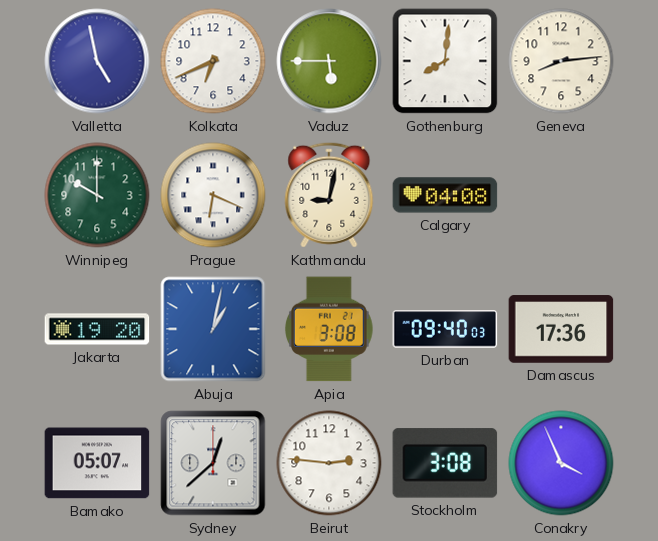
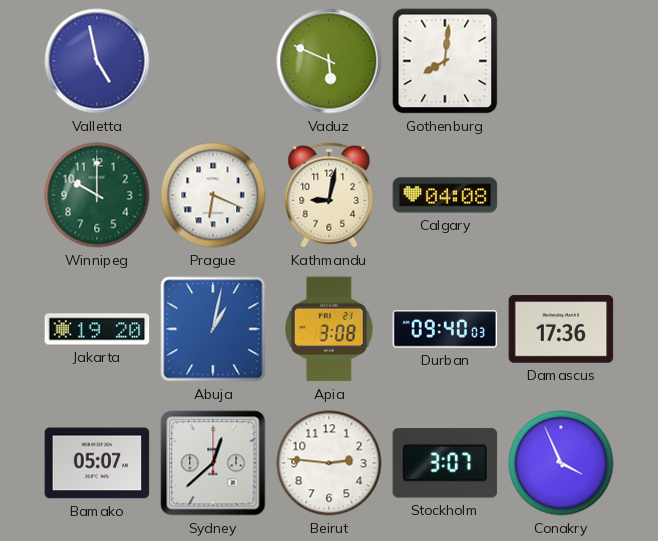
Kolkata: 6:41 -> none
Vaduz: 5:45 -> 5:49
Geneva: 8:14 -> none
Stockholm: 3:08 -> 3:07
